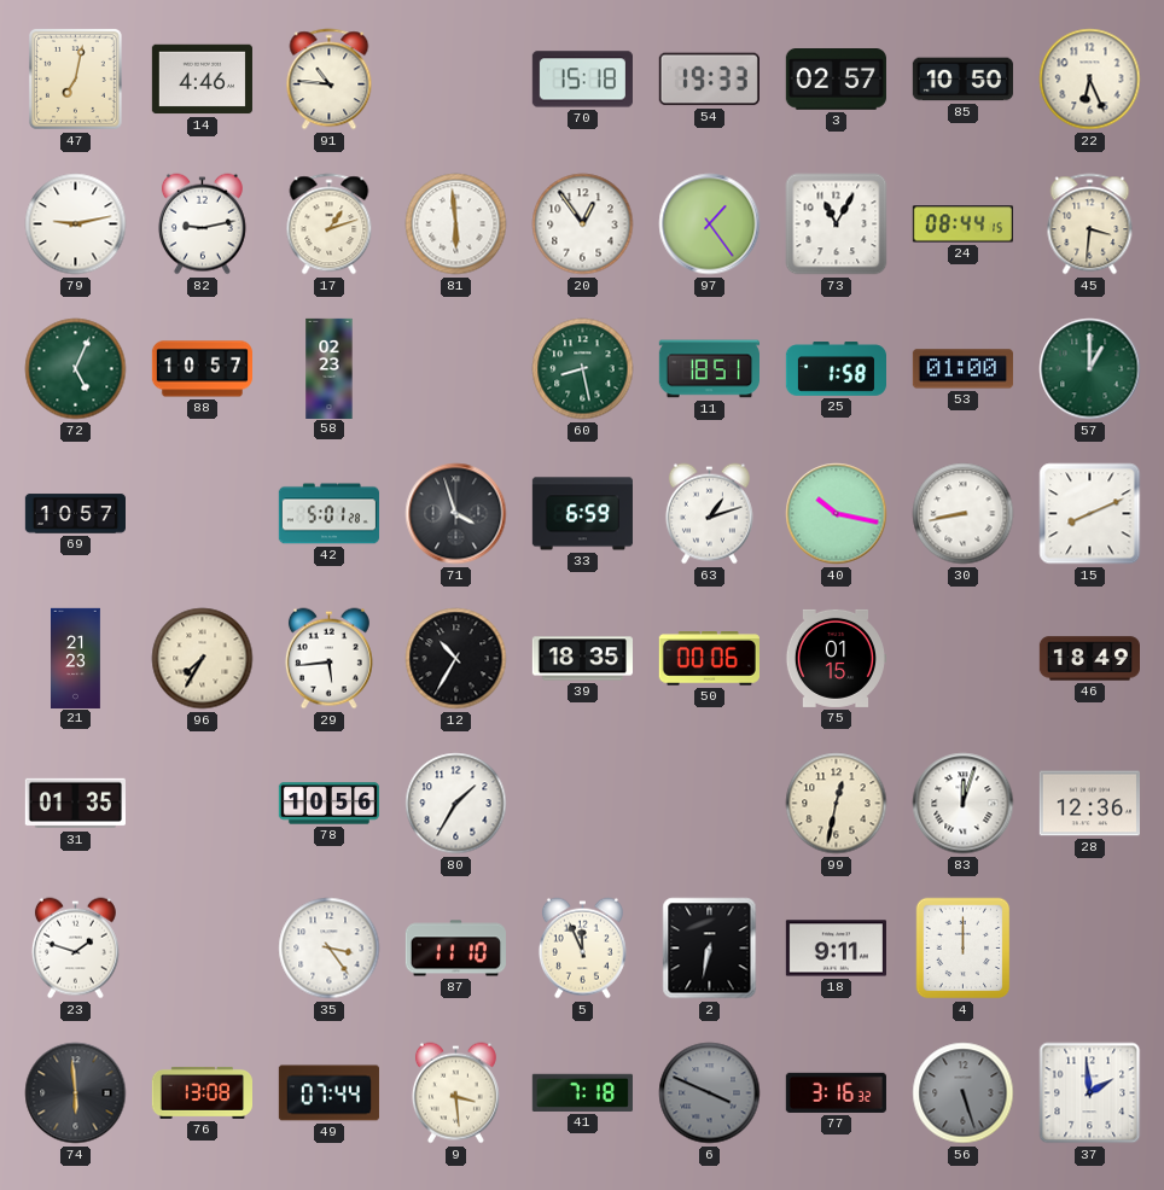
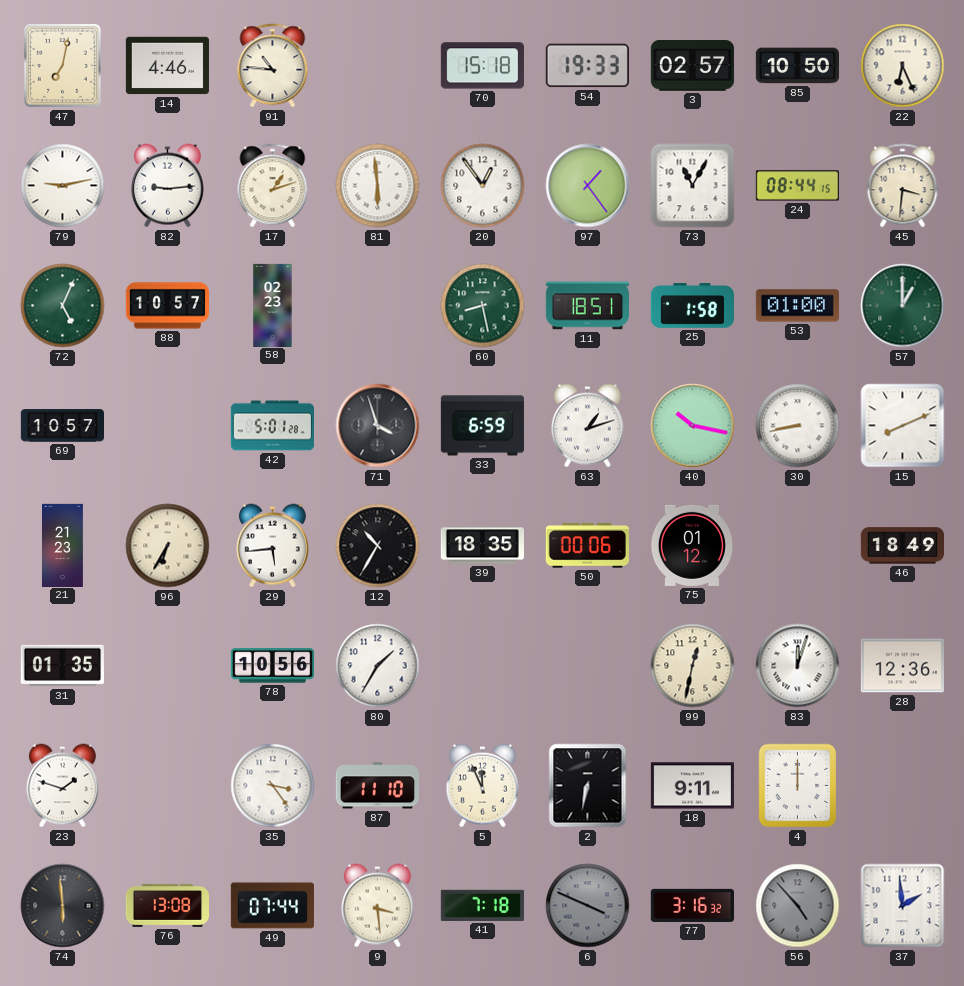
82: 9:13 -> 9:14
96: 7:35 -> 6:35
75: 01:15 -> 01:12
56: 5:27 -> 4:53
